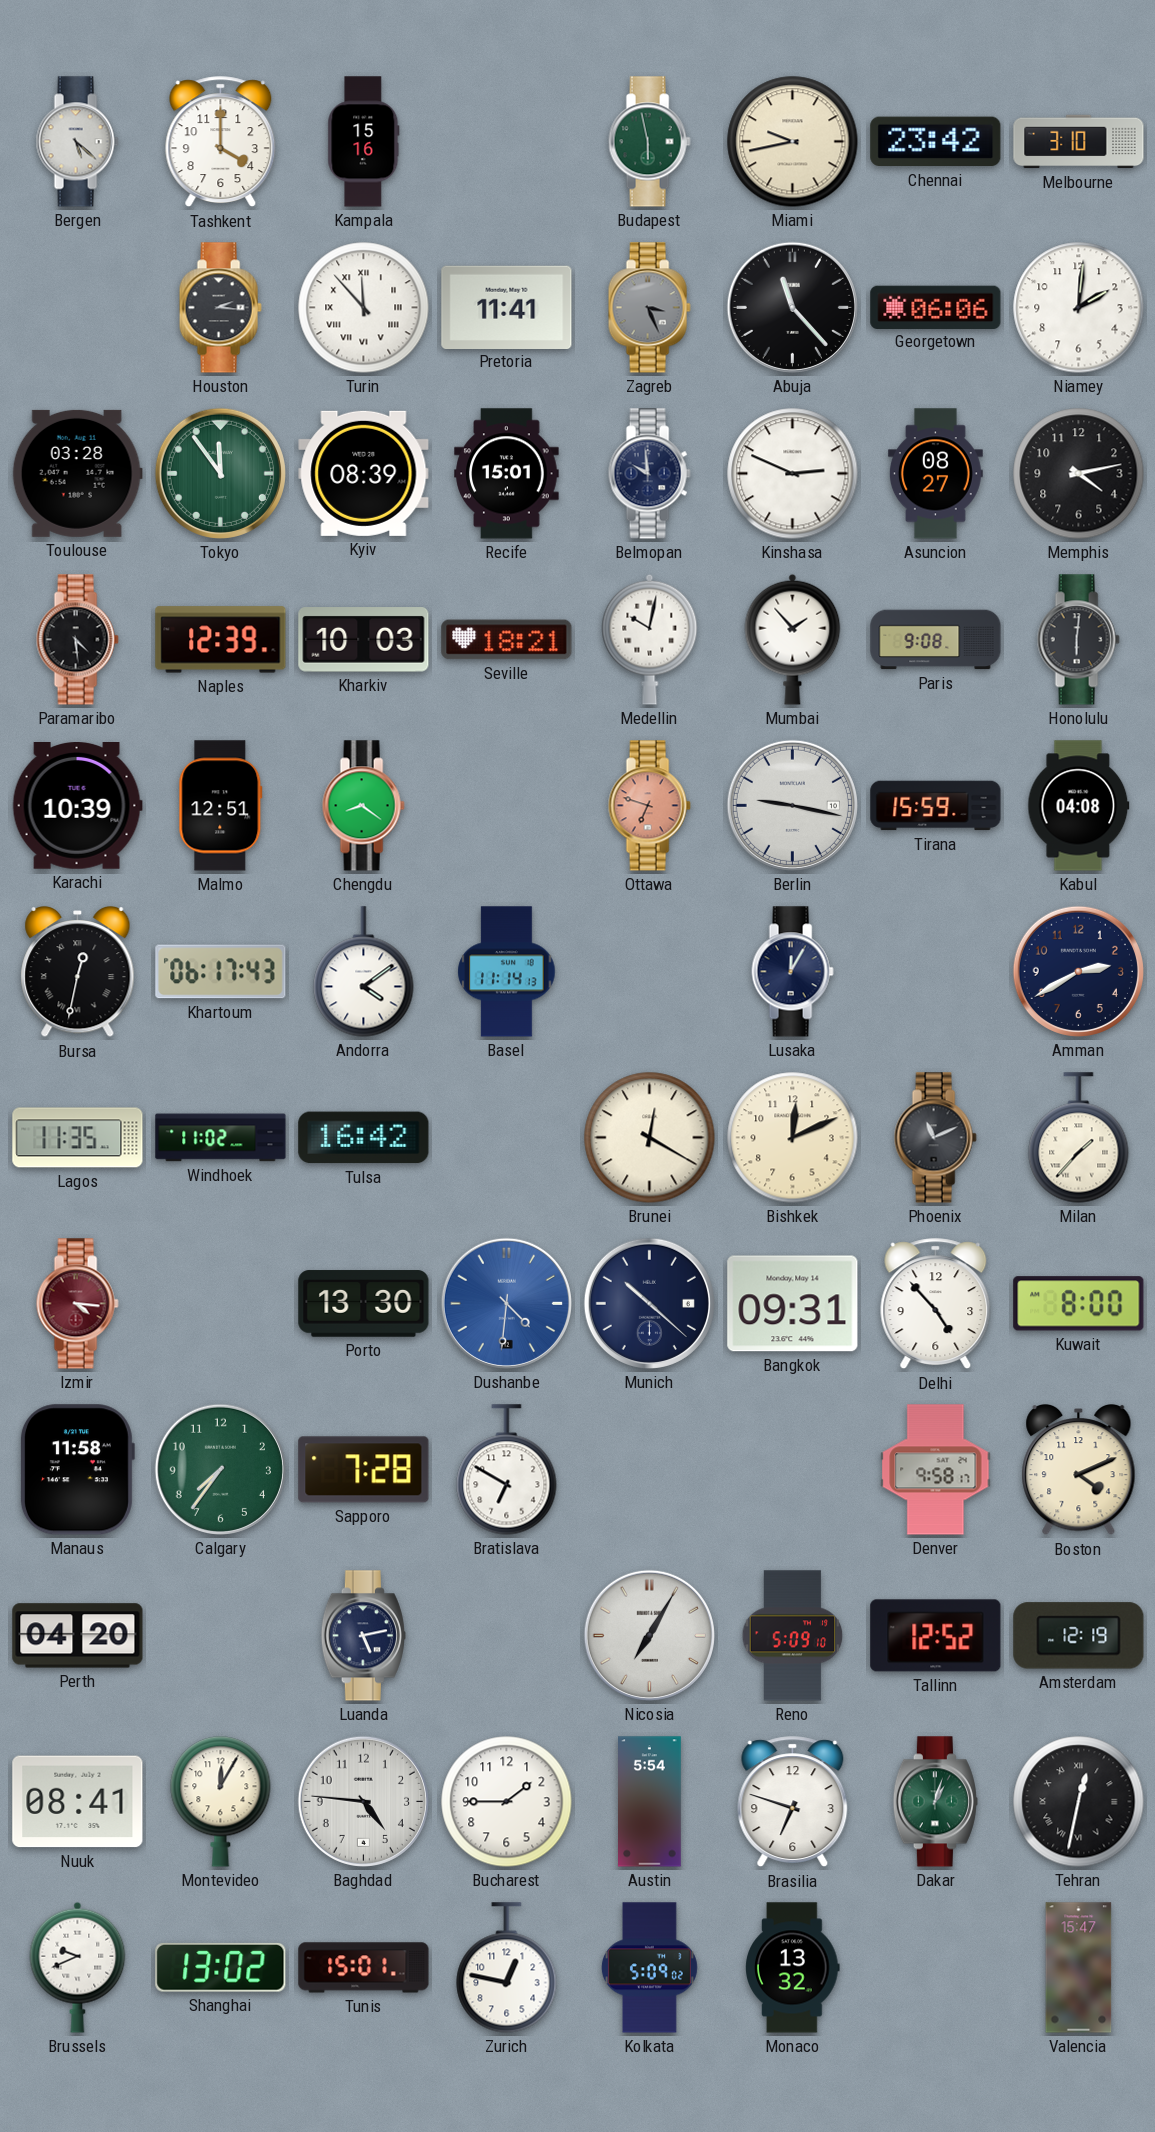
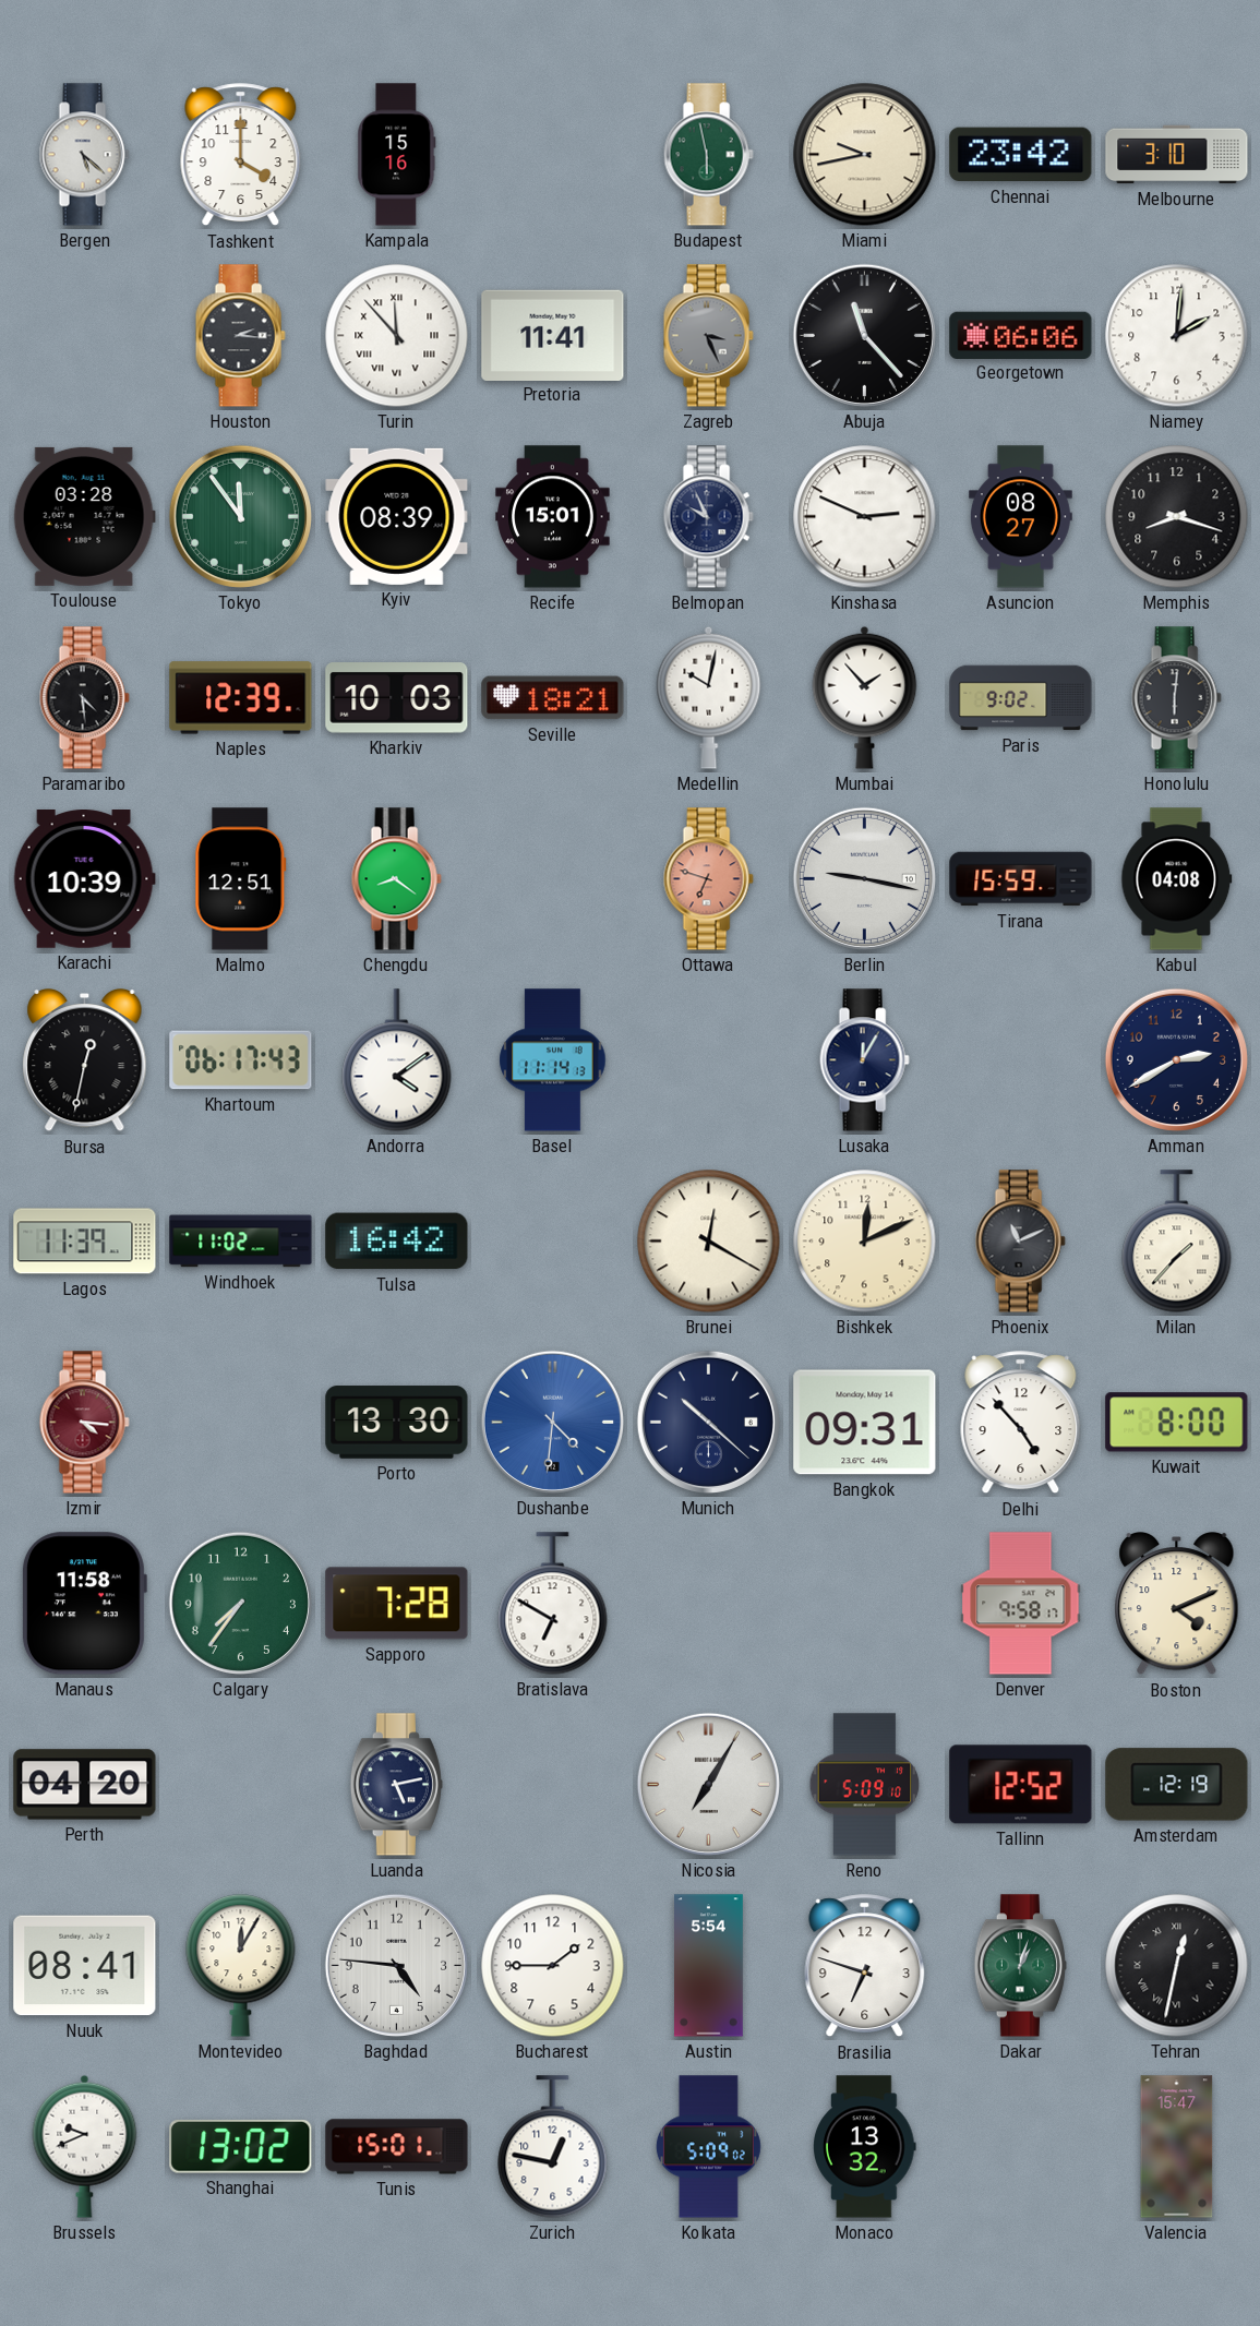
Belmopan: 9:59 -> 9:56
Memphis: 4:13 -> 8:18
Paris: 9:08 -> 9:02
Lagos: 11:35 -> 11:39
